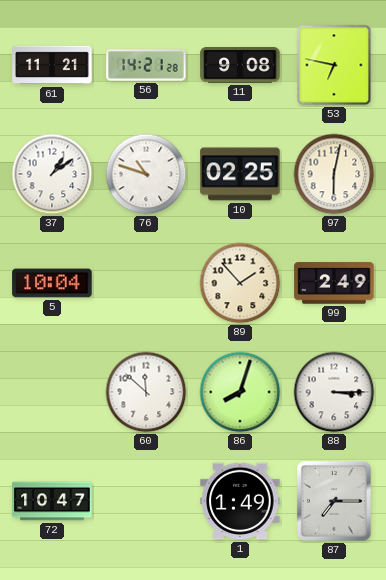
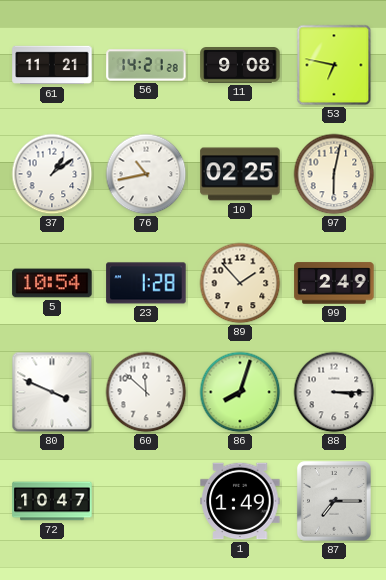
76: 10:48 -> 10:43
5: 10:04 -> 10:54
23: none -> 1:28
80: none -> 3:49
